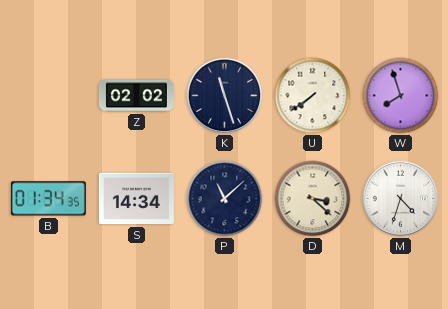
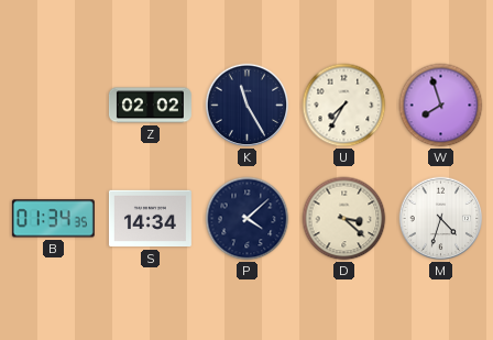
K: 11:27 -> 11:25
U: 7:39 -> 7:35
P: 11:08 -> 4:08
